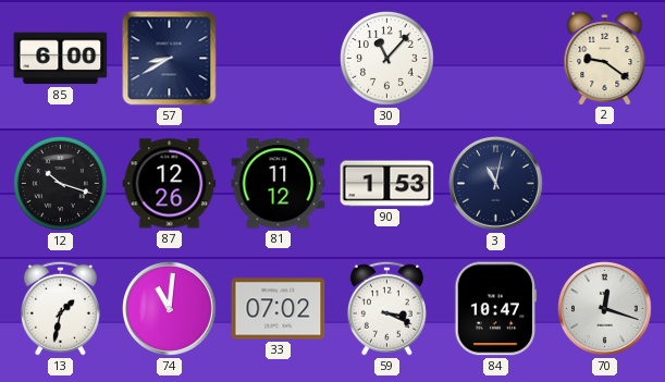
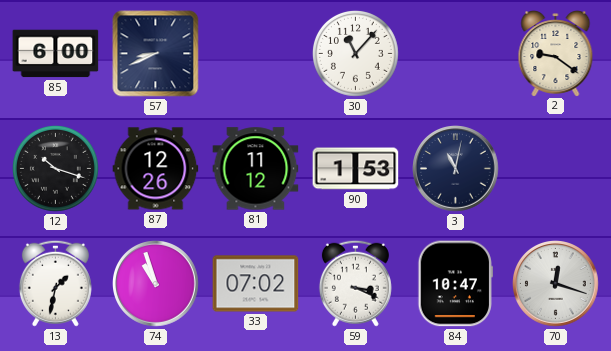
57: 8:40 -> 8:41
74: 11:01 -> 10:57
